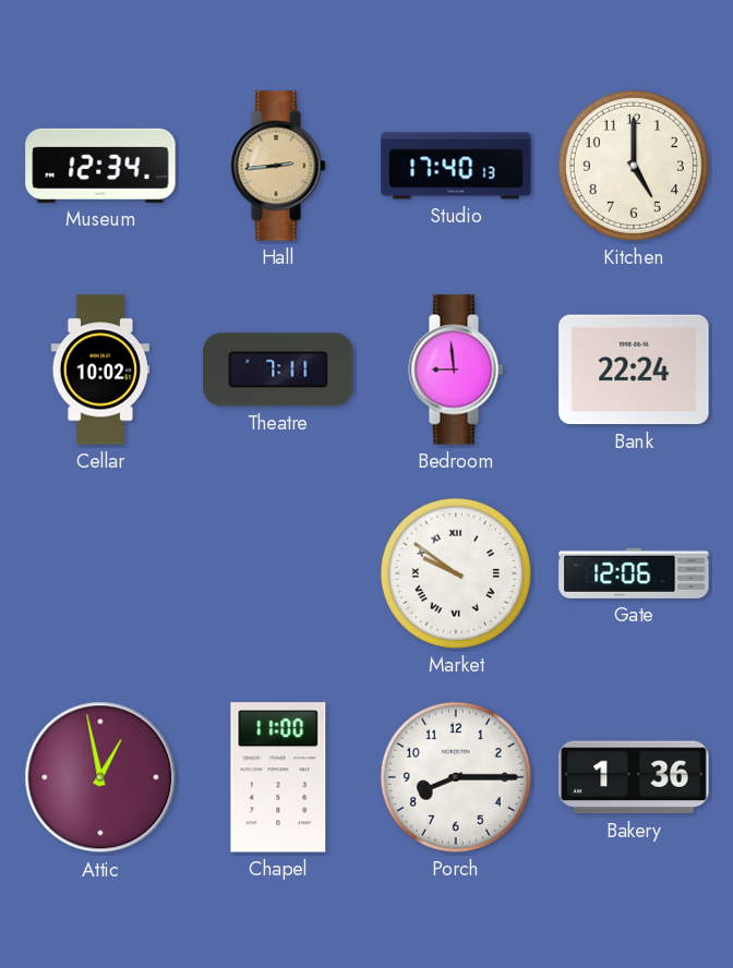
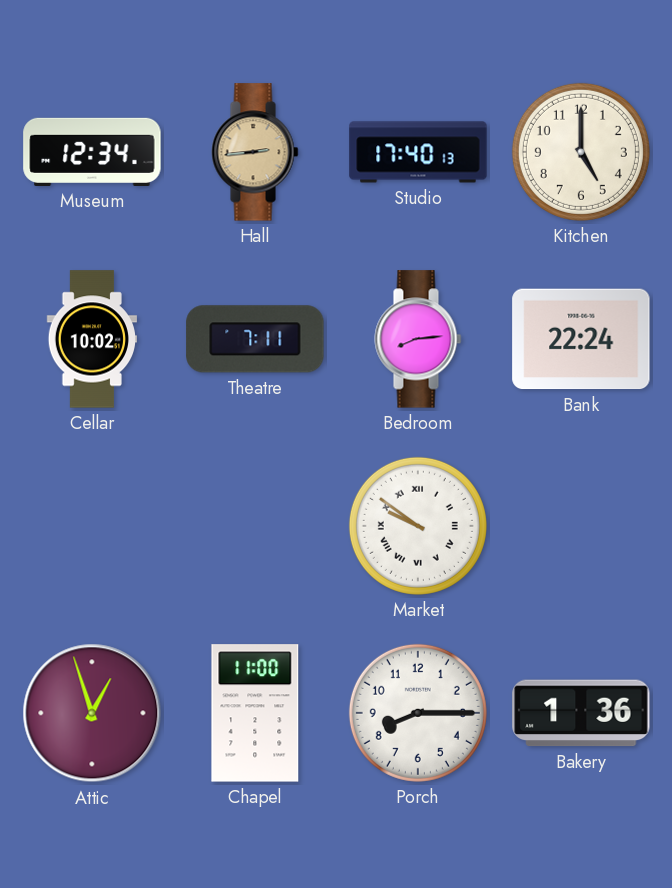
Bedroom: 8:59 -> 8:14
Gate: 12:06 -> none
Attic: 12:58 -> 12:57
